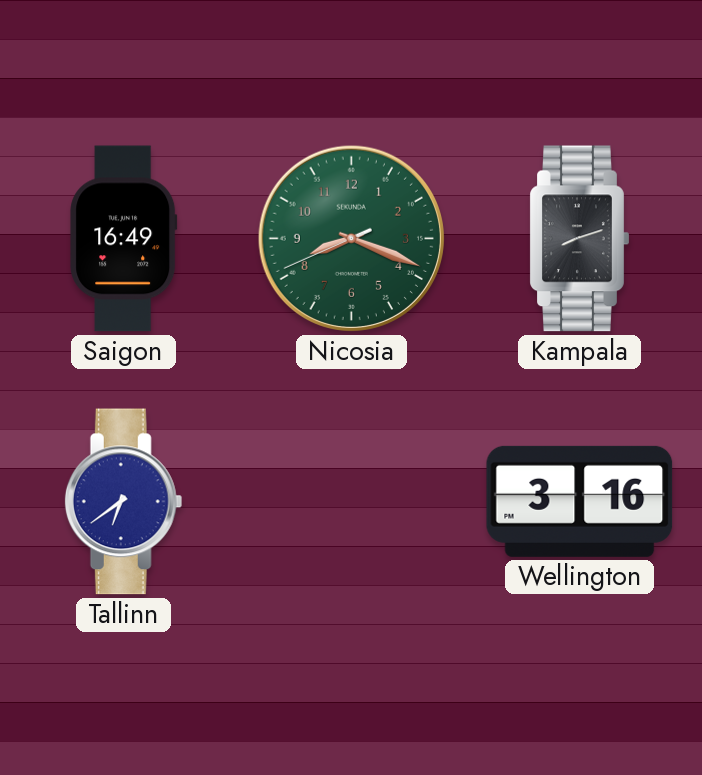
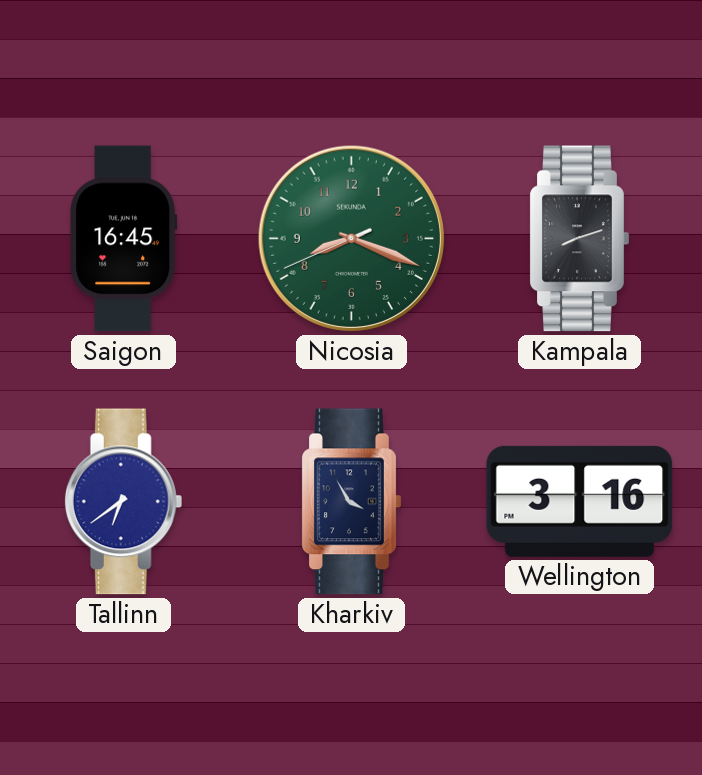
Saigon: 16:49 -> 16:45
Kharkiv: none -> 3:55
